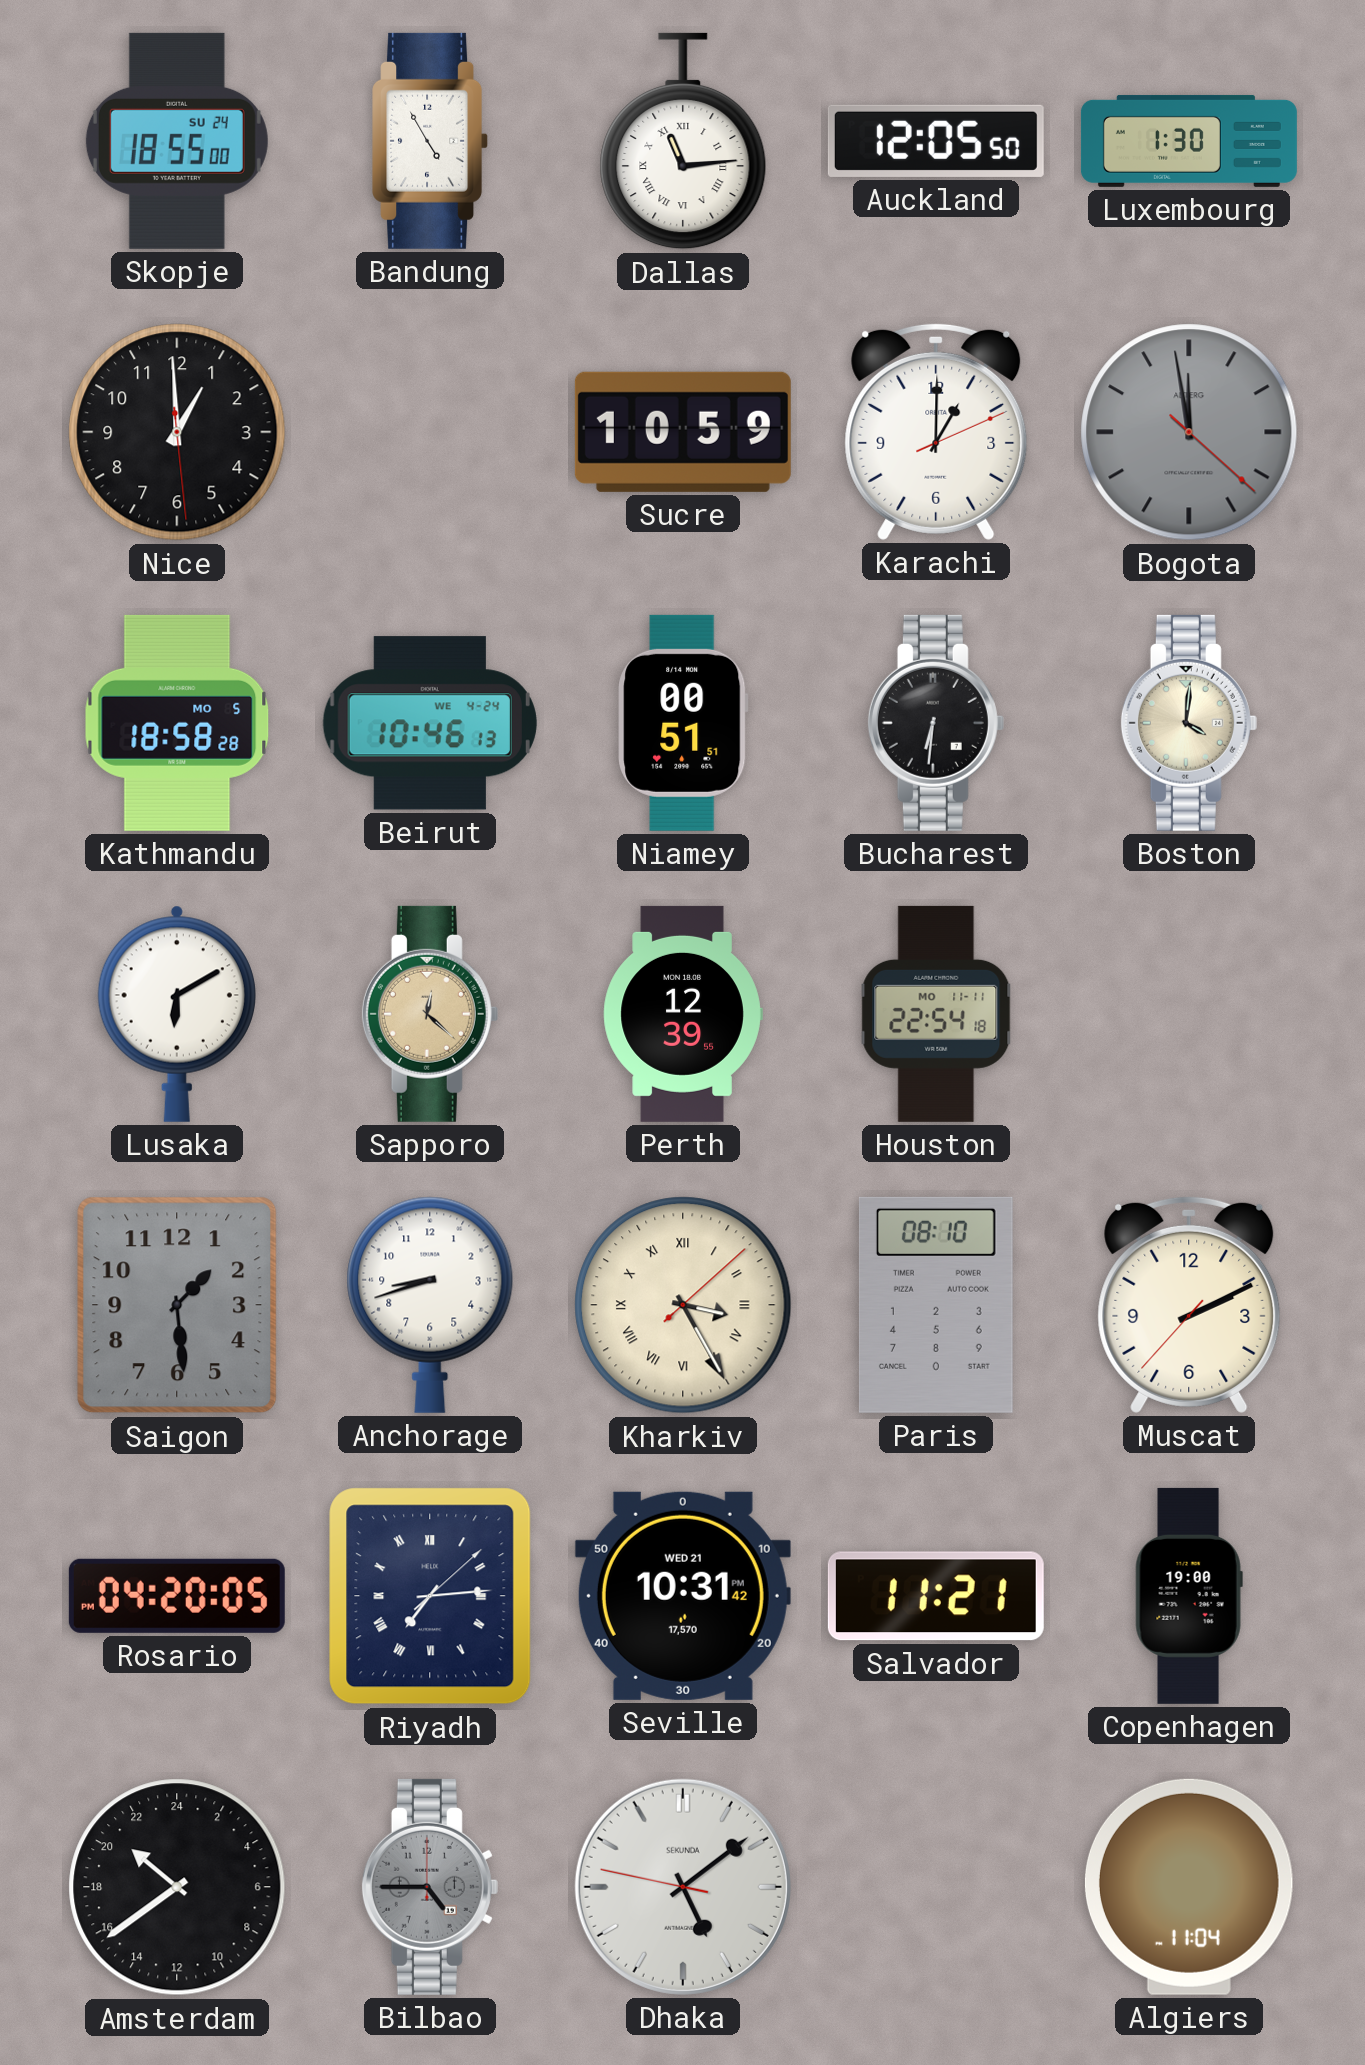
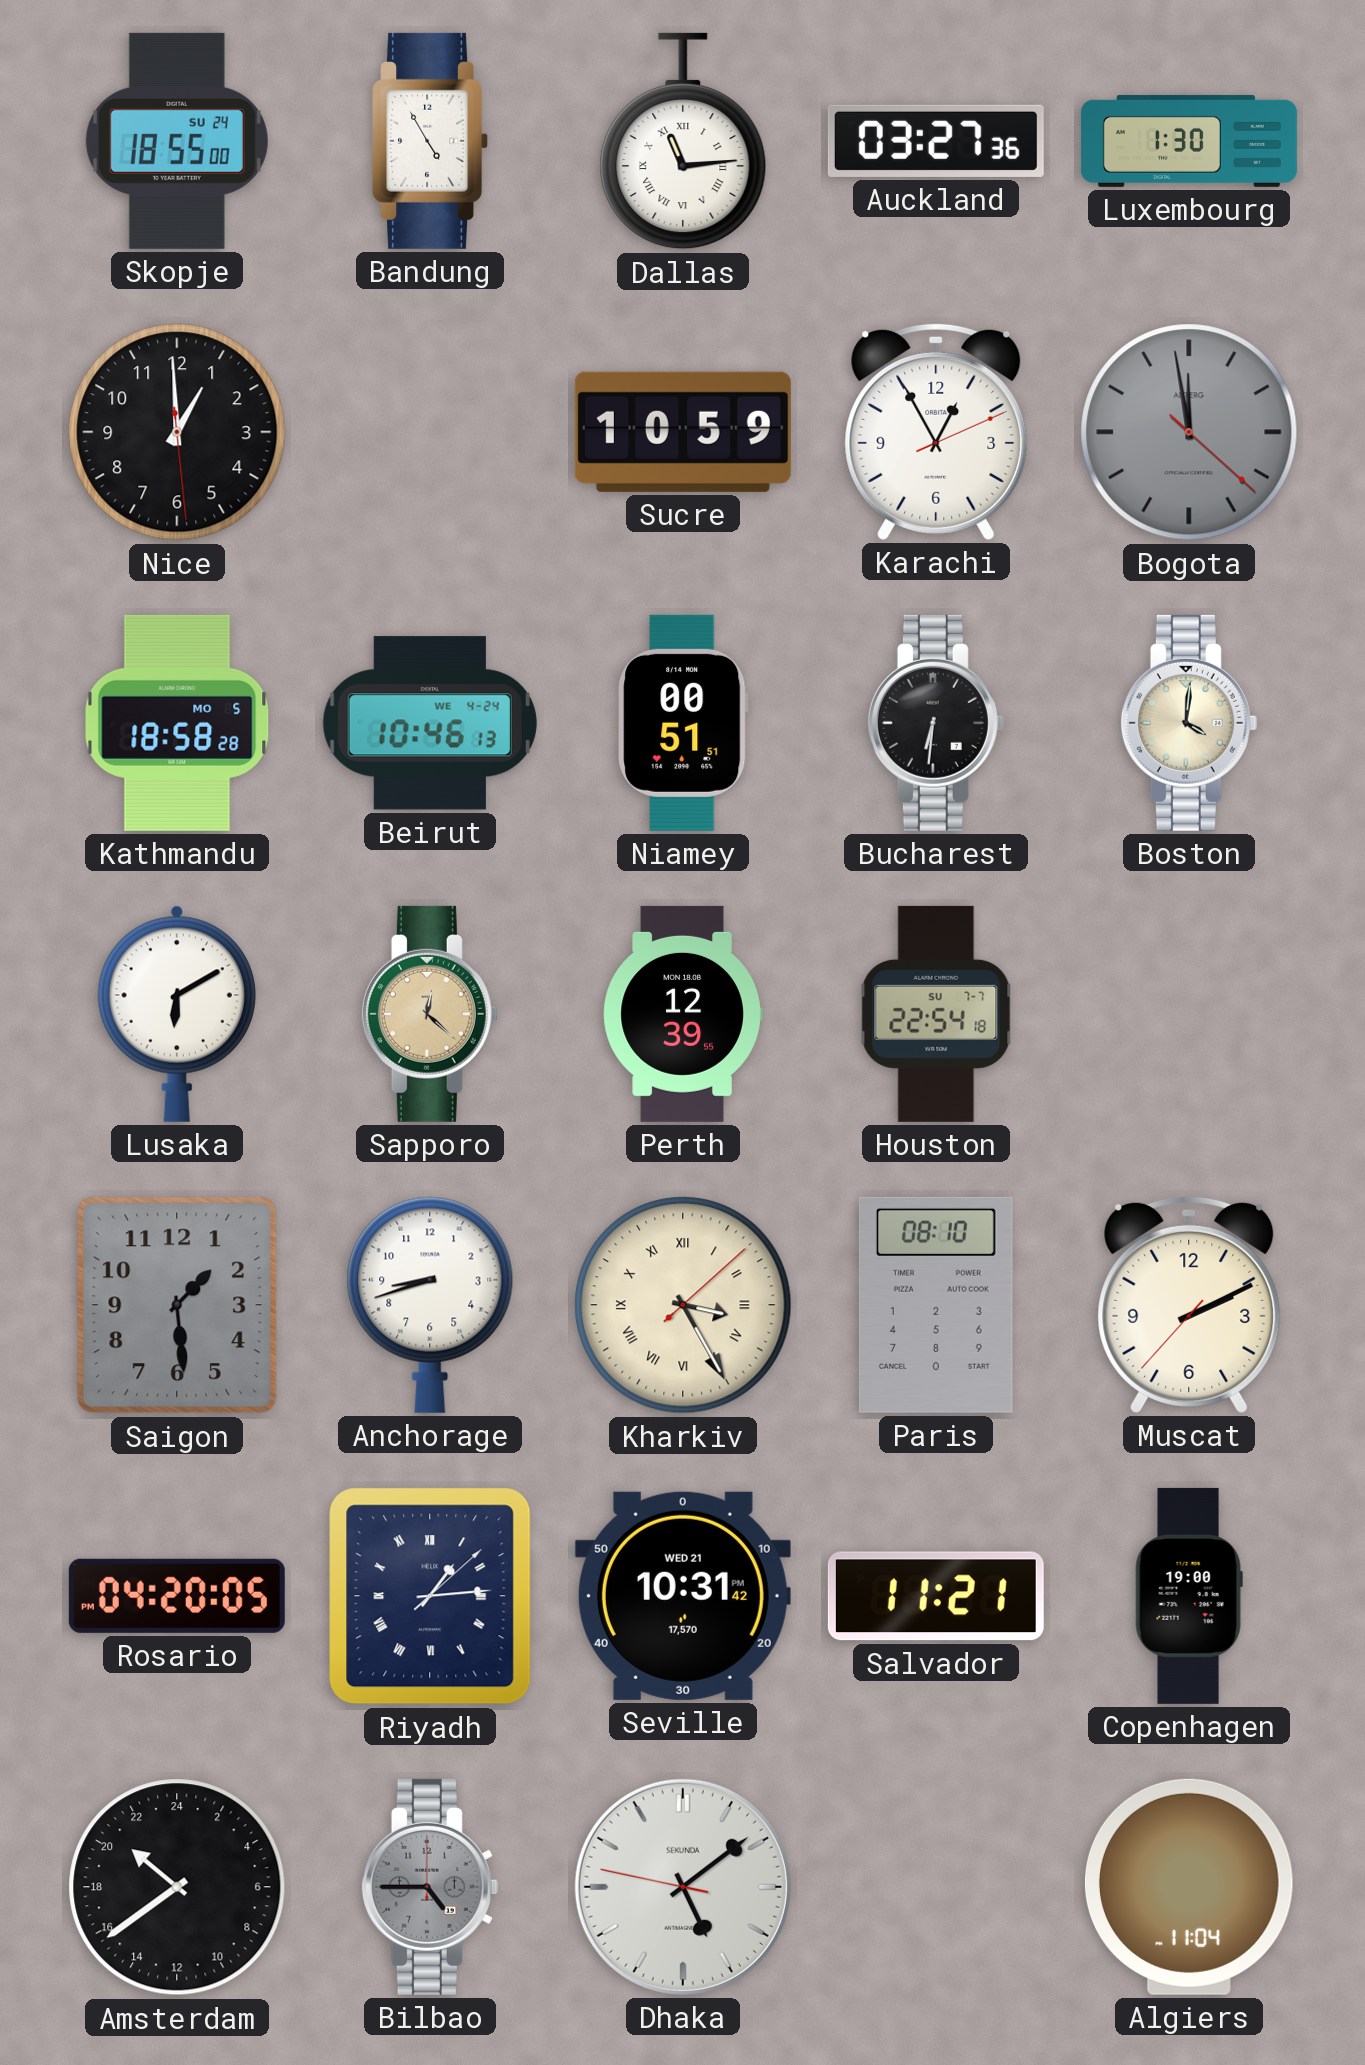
Auckland: 12:05 -> 03:27
Karachi: 1:00 -> 12:55
Houston date: MO 11-11 -> SU 7-7
Riyadh: 7:14 -> 1:14
